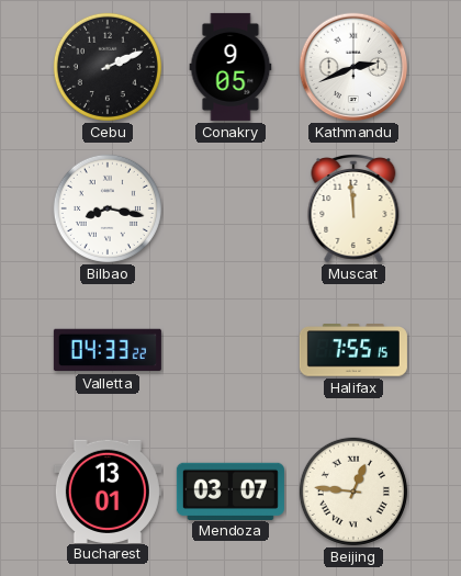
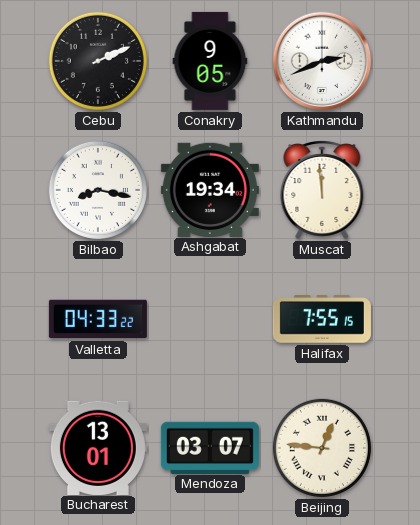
Ashgabat: none -> 19:34
